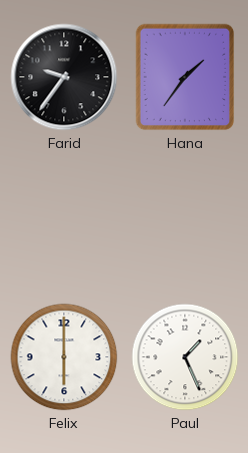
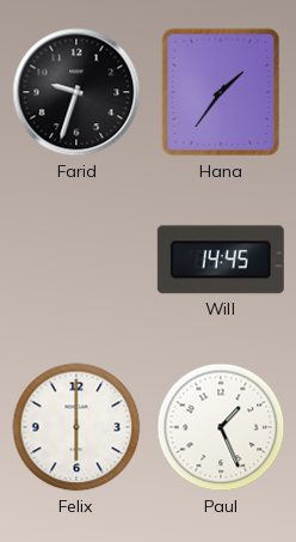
Farid: 9:36 -> 9:33
Will: none -> 14:45
